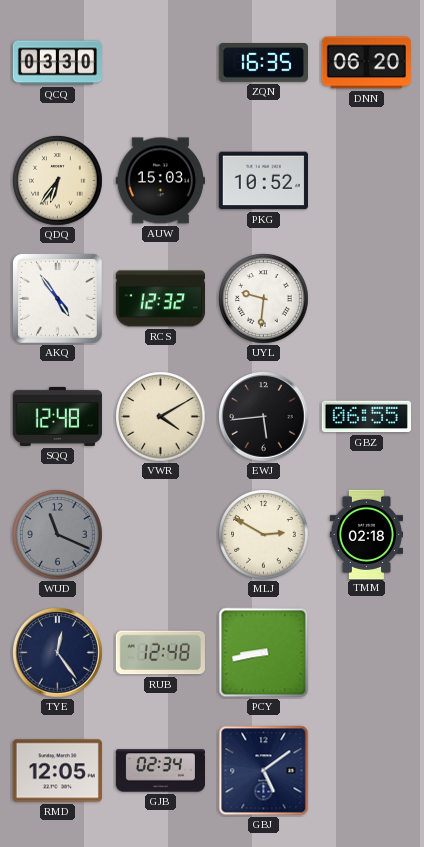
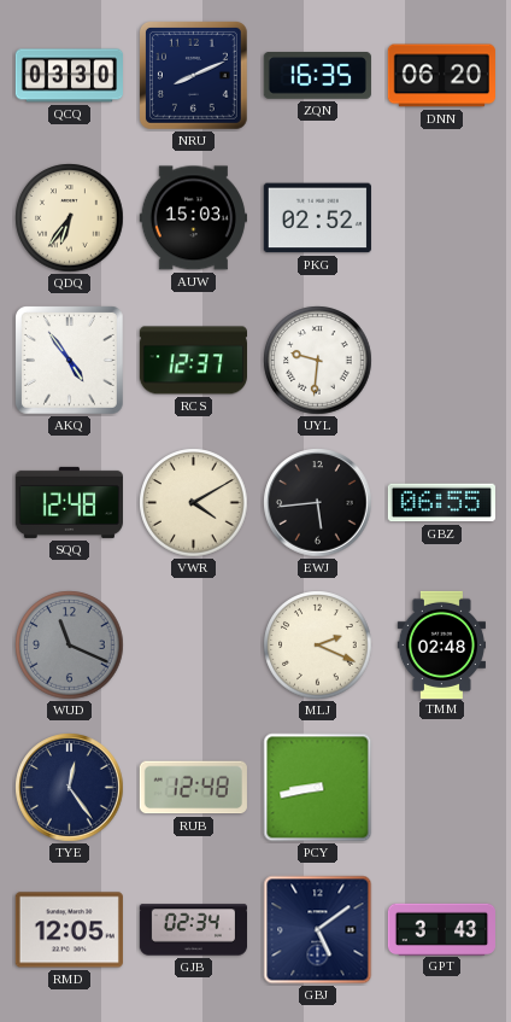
NRU: none -> 8:11
PKG: 10:52 -> 02:52
RCS: 12:32 -> 12:37
MLJ: 2:50 -> 2:19
TMM: 02:18 -> 02:48
GPT: none -> 3:43
